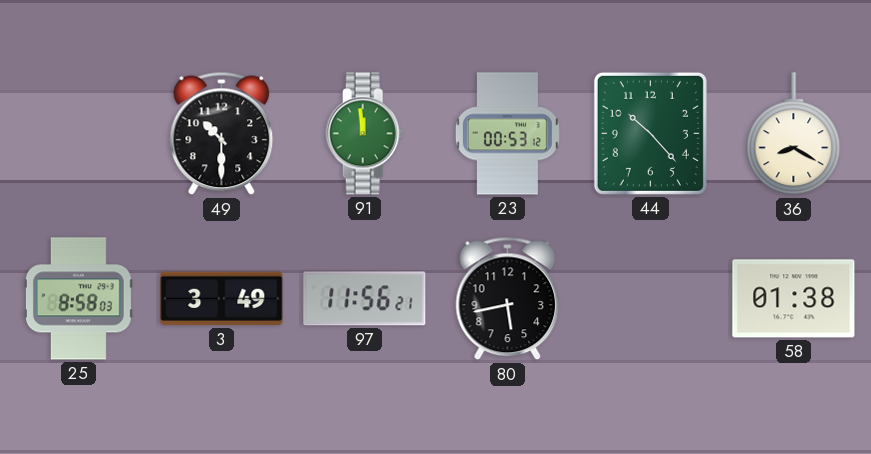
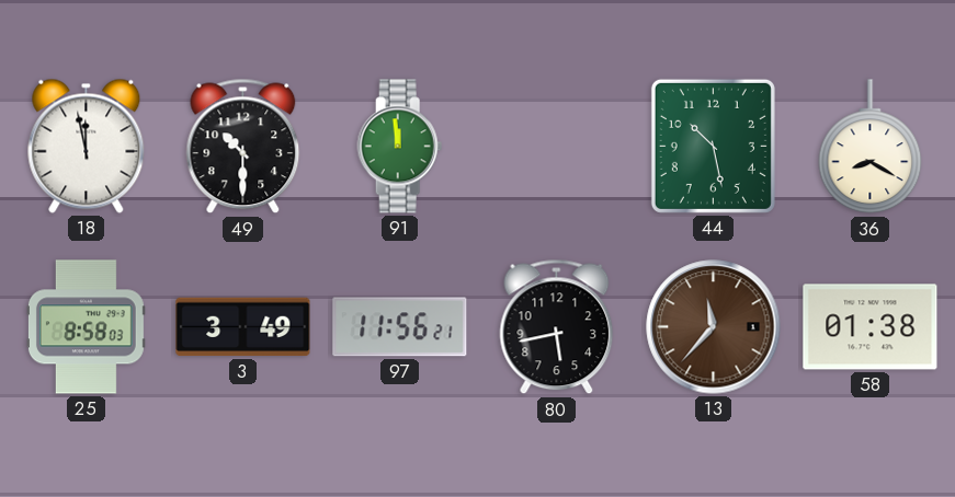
18: none -> 11:58
23: 00:53 -> none
44: 10:23 -> 10:28
13: none -> 11:37
